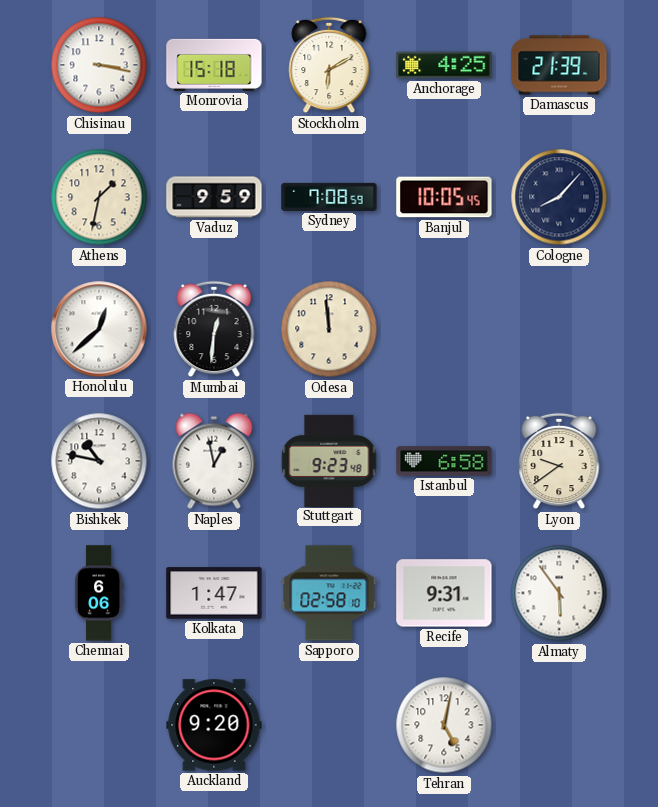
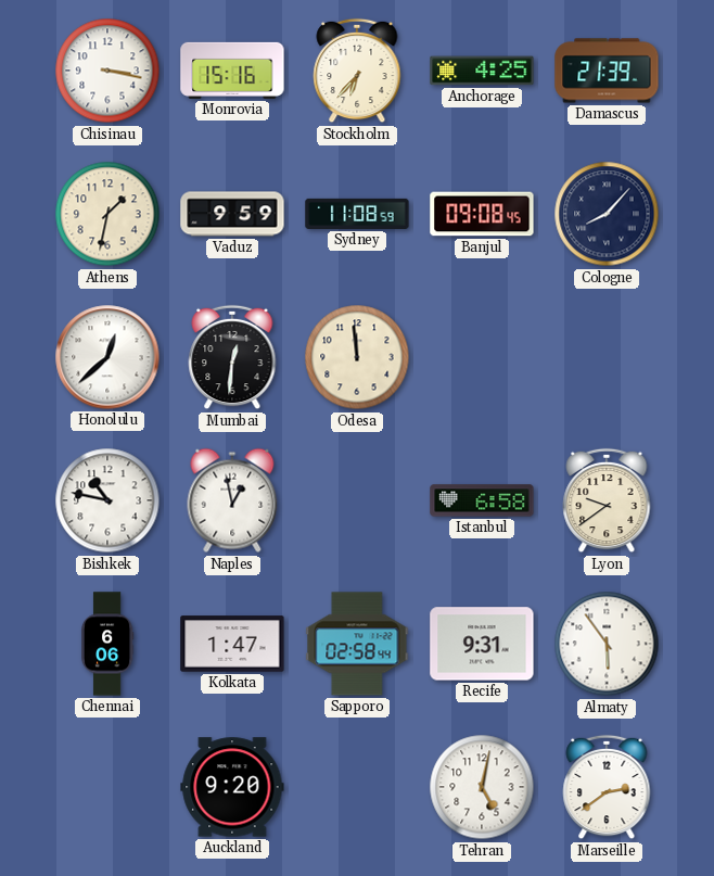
Monrovia: 15:18 -> 15:16
Stockholm: 6:10 -> 6:37
Sydney: 7:08 -> 11:08
Banjul: 10:05 -> 09:08
Stuttgart: 9:23 -> none
Sapporo: 02:58:10 -> 02:58:44
Marseille: none -> 2:39
